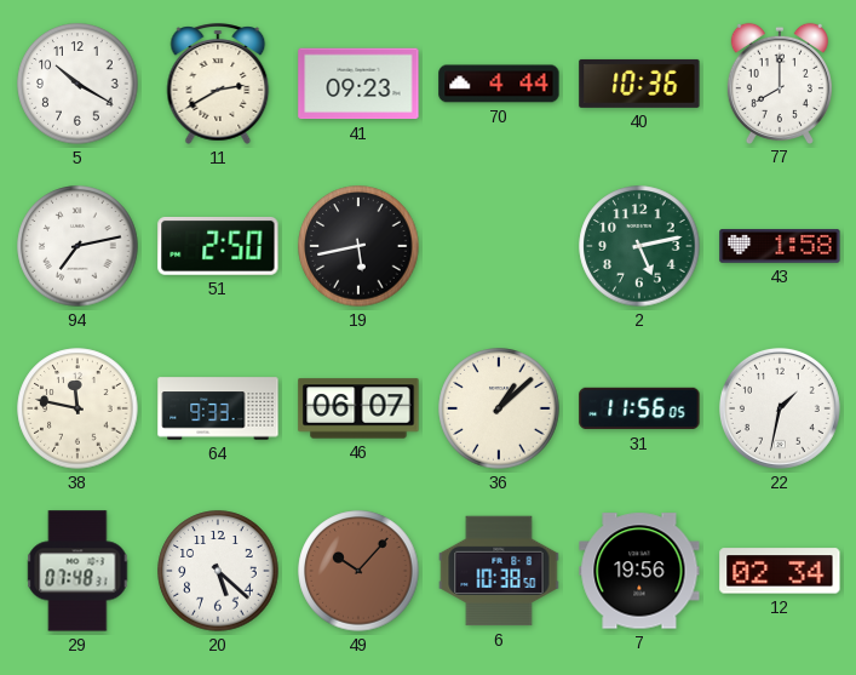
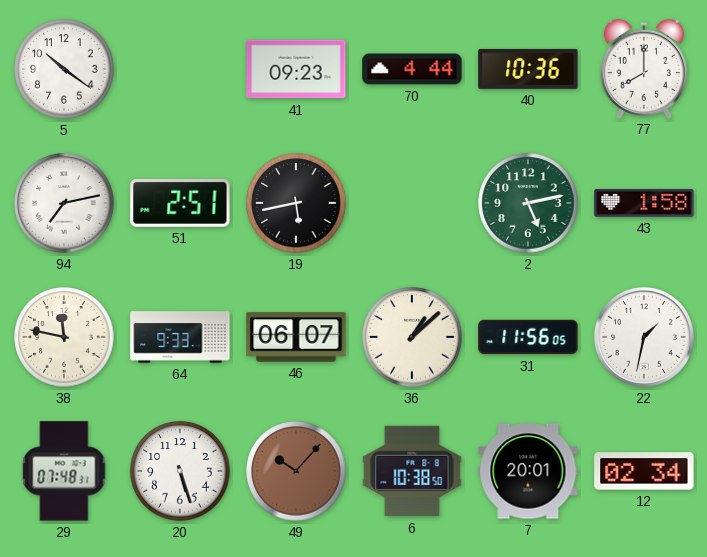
5: 10:20 -> 10:21
11: 2:40 -> none
51: 2:50 -> 2:51
20: 5:22 -> 5:27
7: 19:56 -> 20:01
